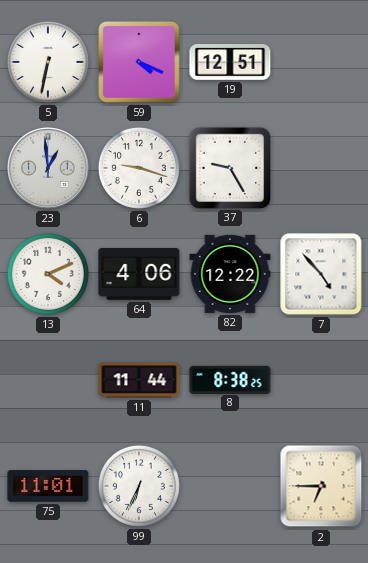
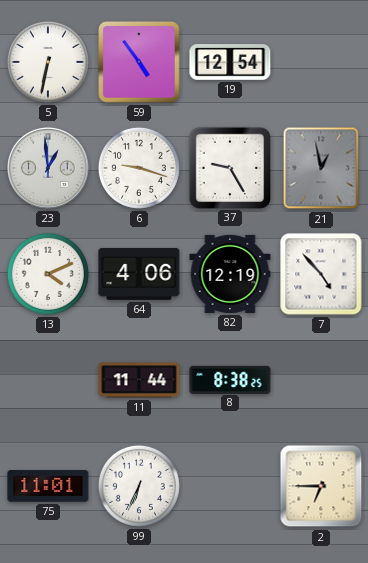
59: 4:19 -> 4:54
19: 12:51 -> 12:54
21: none -> 12:58
82: 12:22 -> 12:19
